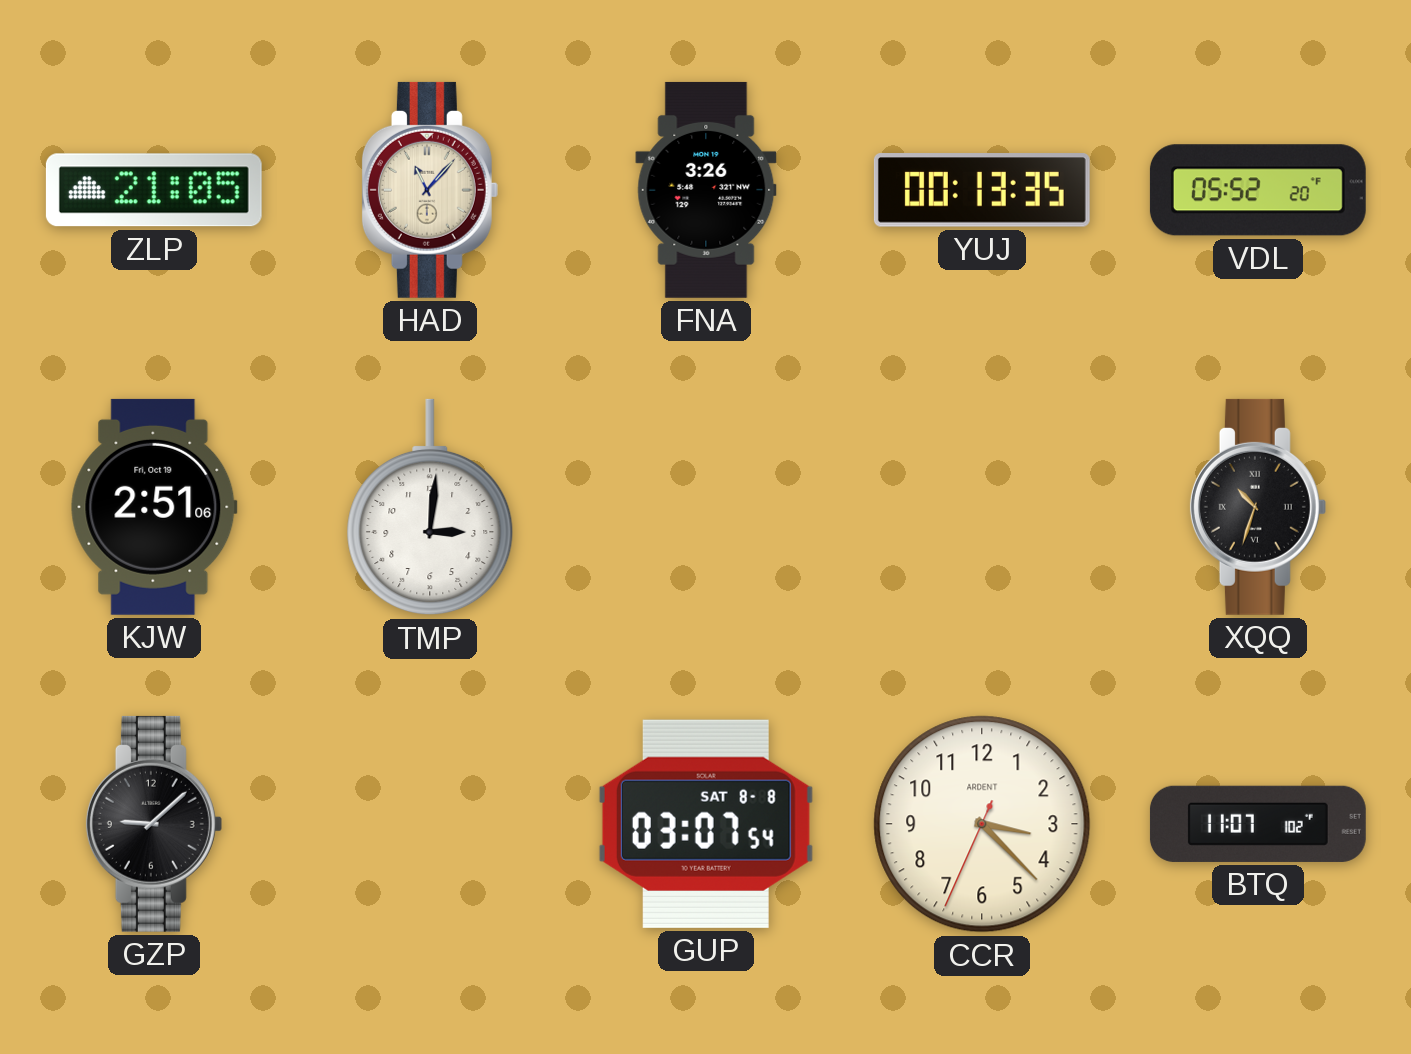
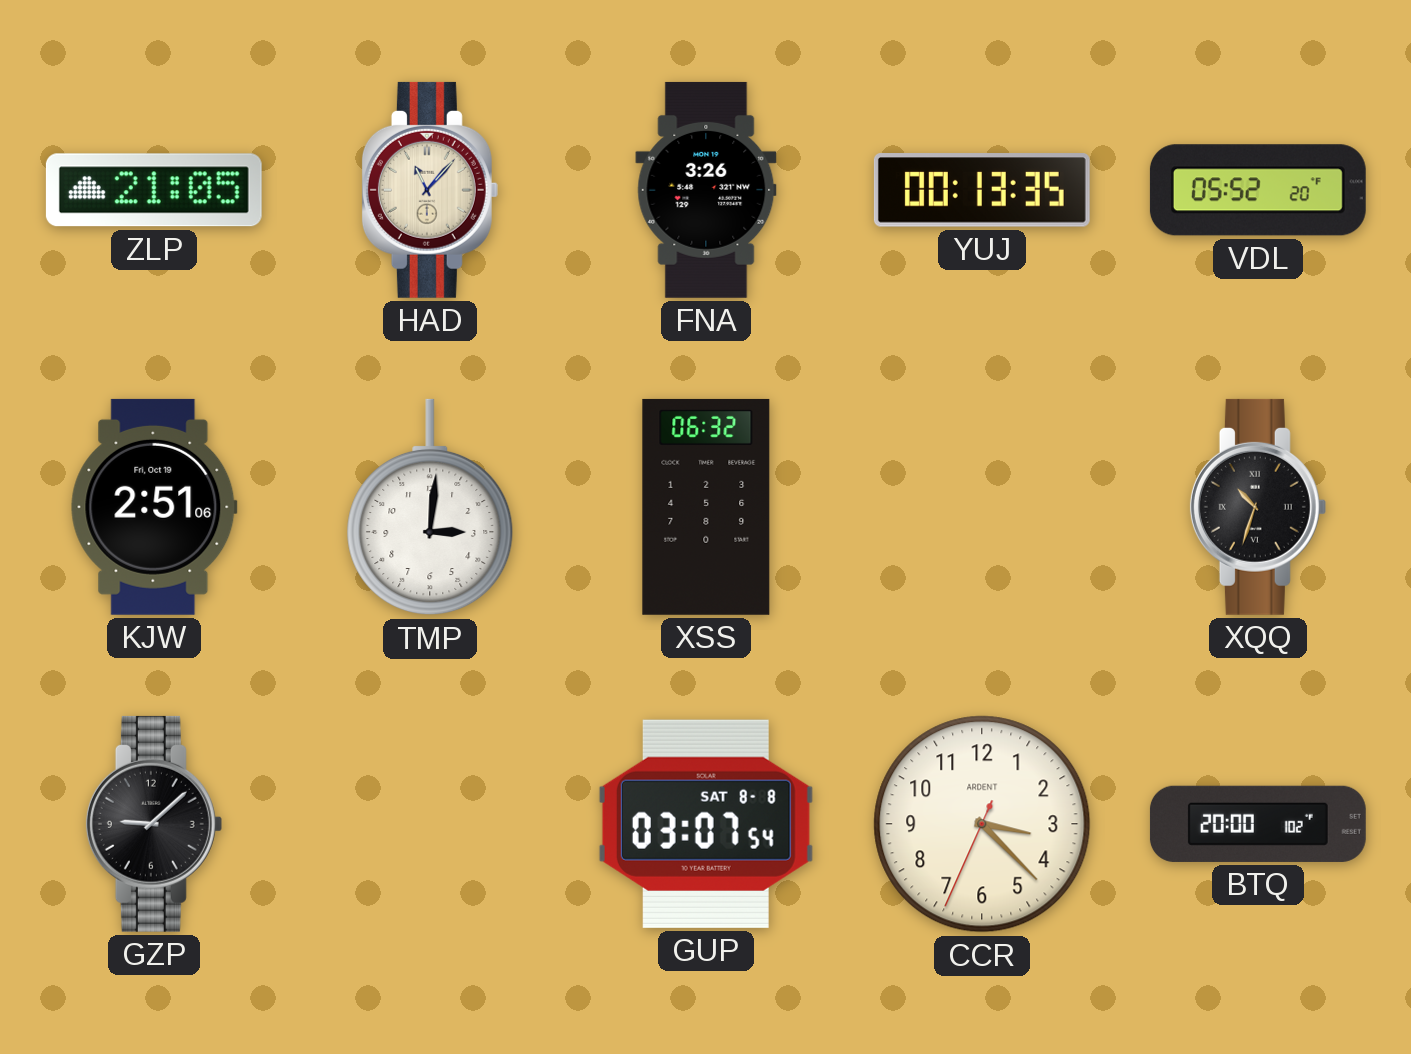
XSS: none -> 06:32
BTQ: 11:07 -> 20:00
